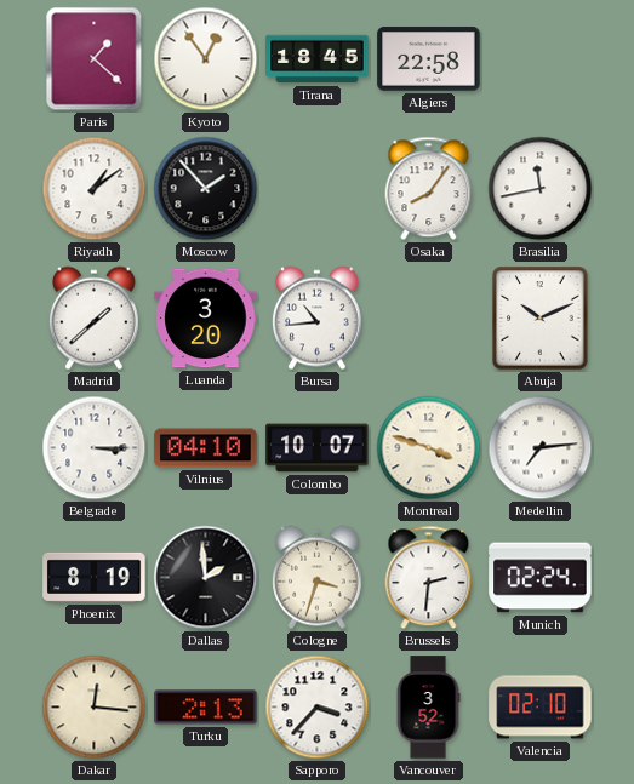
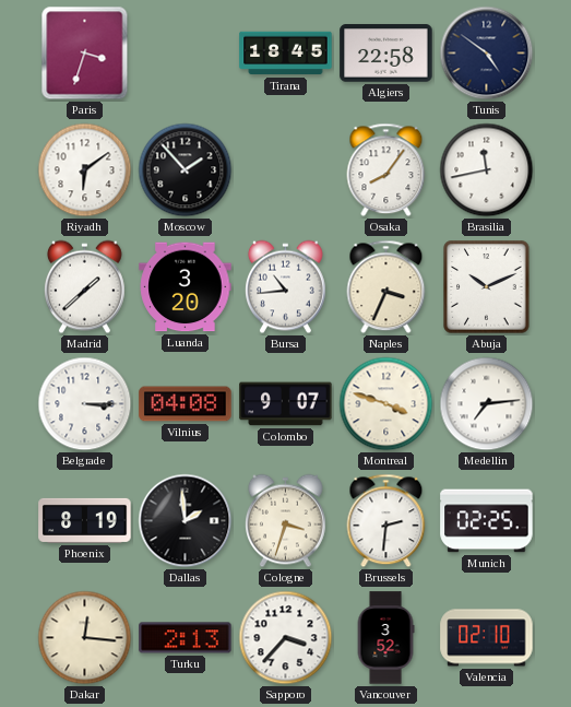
Paris: 1:22 -> 3:33
Kyoto: 12:54 -> none
Tunis: none -> 4:51
Riyadh: 1:09 -> 6:09
Naples: none -> 3:34
Vilnius: 04:10 -> 04:08
Colombo: 10:07 -> 9:07
Munich: 02:24 -> 02:25
